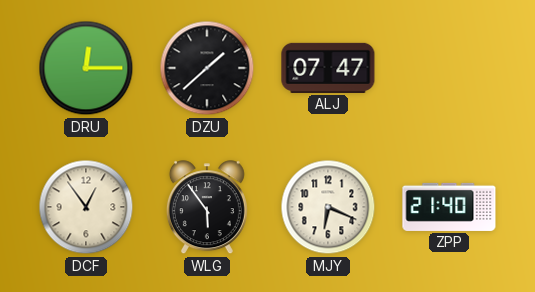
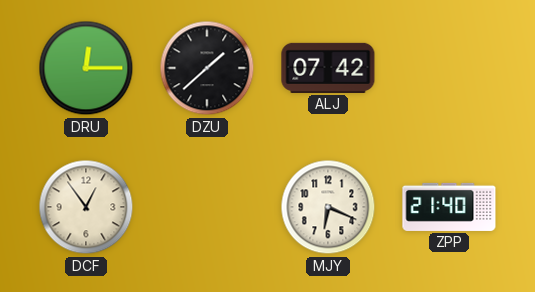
ALJ: 07:47 -> 07:42
WLG: 5:54 -> none
